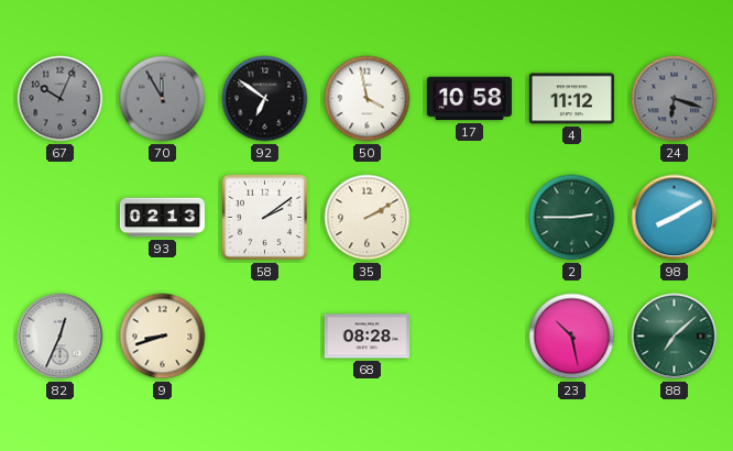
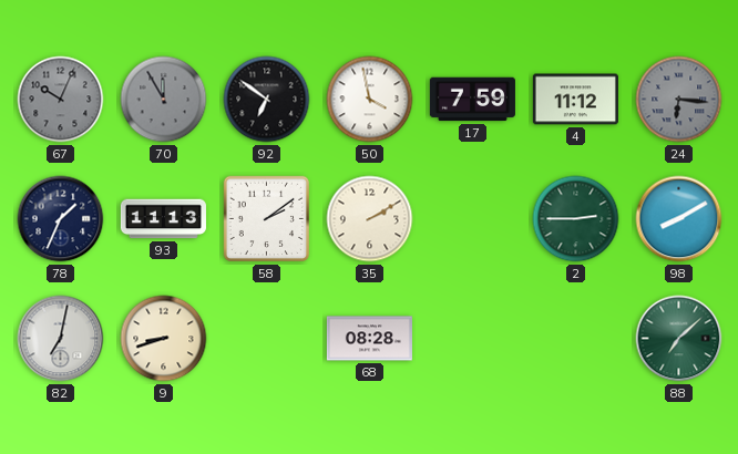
17: 10:58 -> 7:59
24: 6:18 -> 6:16
78: none -> 1:34
93: 02:13 -> 11:13
82: 12:34 -> 7:02
23: 10:28 -> none
